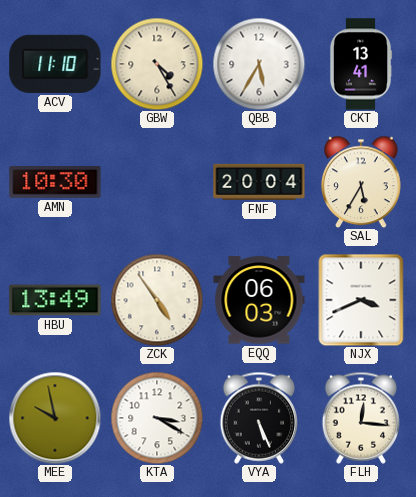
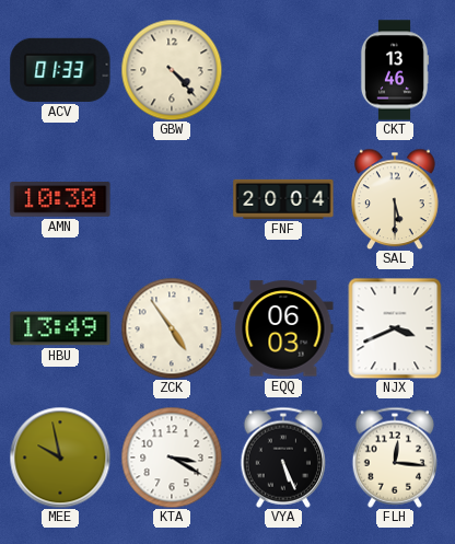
ACV: 11:10 -> 01:33
GBW: 4:25 -> 4:23
QBB: 5:35 -> none
CKT: 13:41 -> 13:46
SAL: 5:35 -> 5:30
